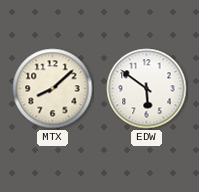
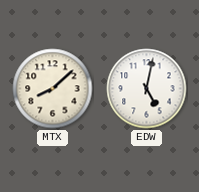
EDW: 5:51 -> 5:02
